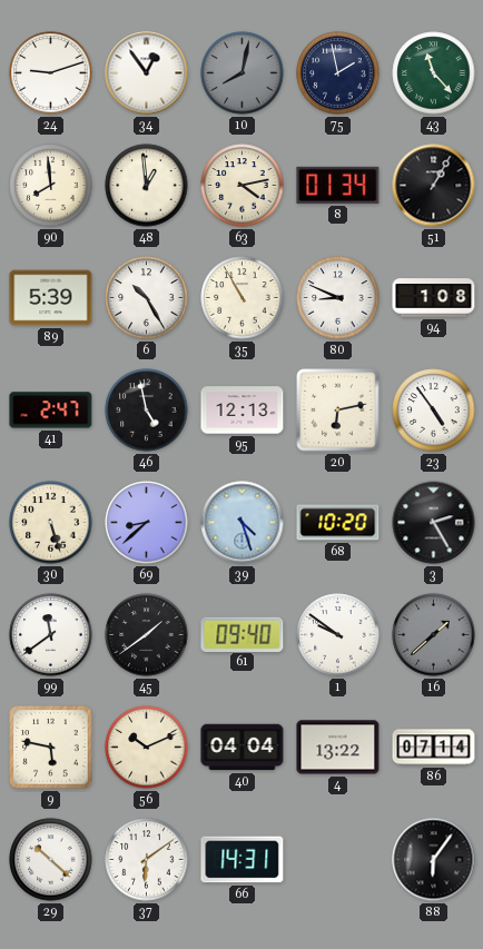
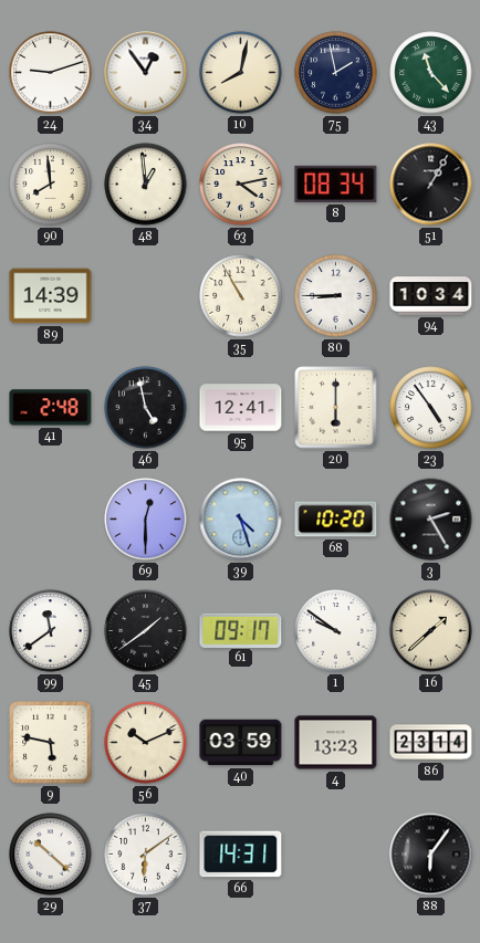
10 dial: grey -> cream
8: 01:34 -> 08:34
89: 5:39 -> 14:39
6: 10:25 -> none
80: 8:49 -> 8:45
94: 1:08 -> 10:34
41: 2:47 -> 2:48
95: 12:13 -> 12:41
20: 6:13 -> 6:00
30: 5:27 -> none
69: 8:38 -> 12:30
61: 09:40 -> 09:17
16 dial: grey -> cream
40: 04:04 -> 03:59
4: 13:22 -> 13:23
86: 07:14 -> 23:14
